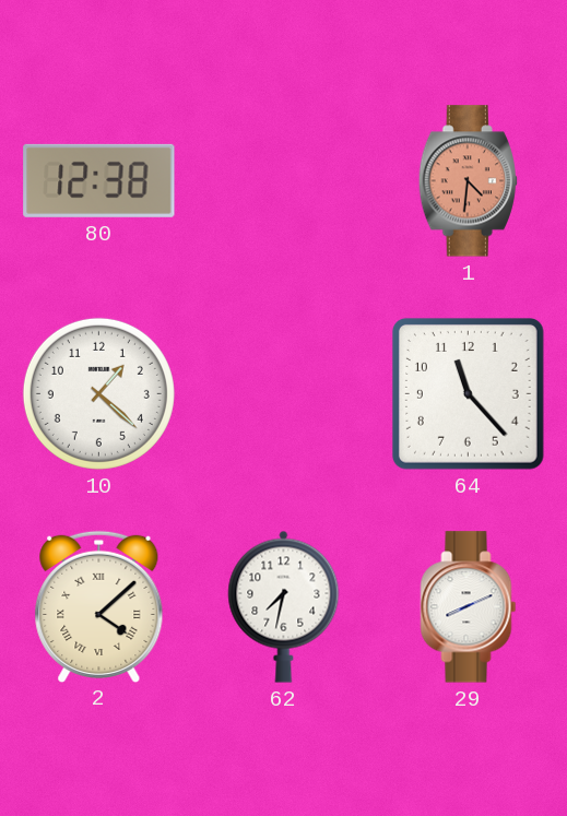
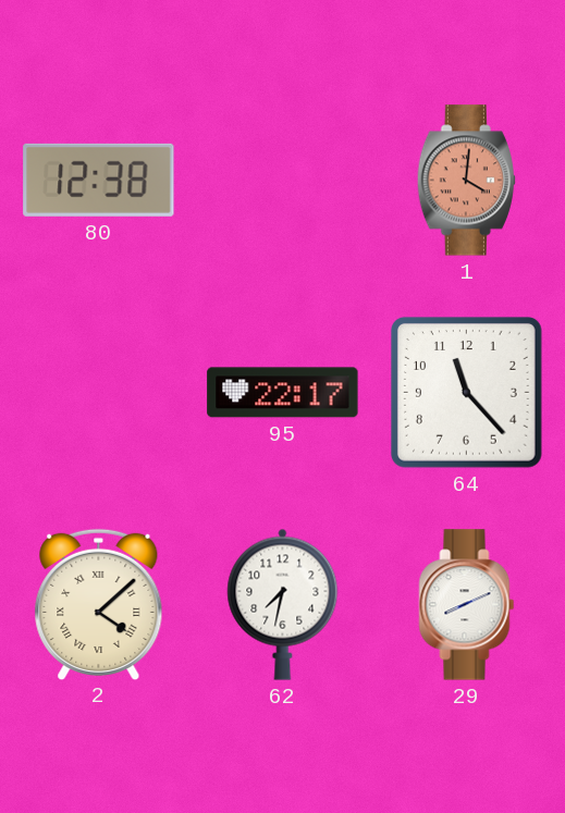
1: 4:31 -> 4:01
10: 1:22 -> none
95: none -> 22:17
